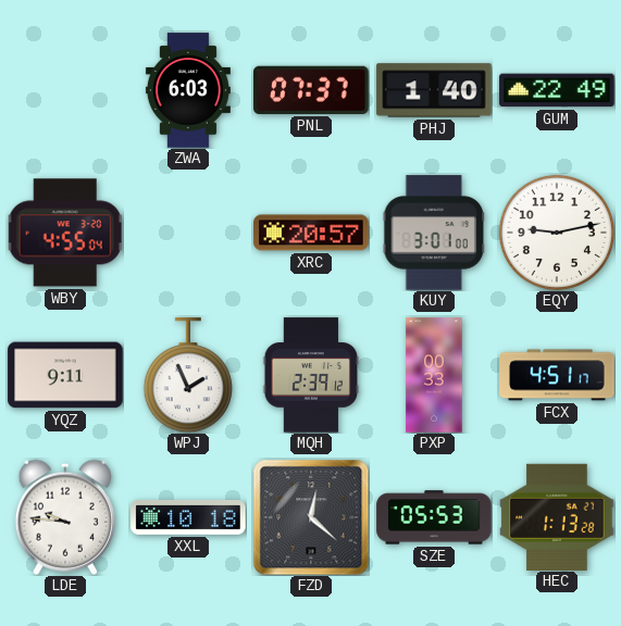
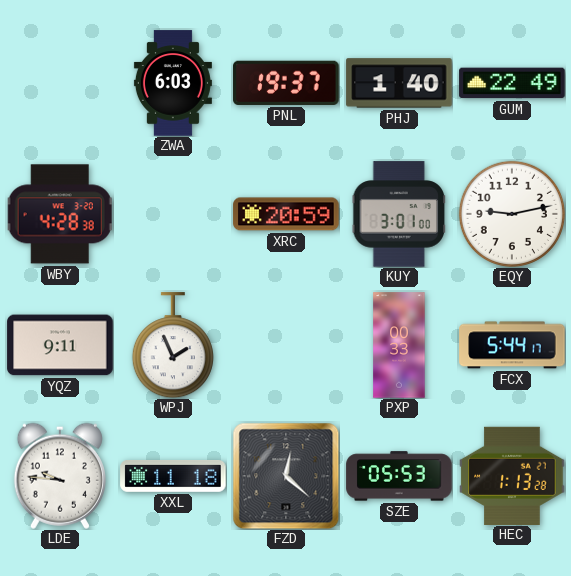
PNL: 07:37 -> 19:37
WBY: 4:55 -> 4:28
XRC: 20:57 -> 20:59
MQH: 2:39 -> none
FCX: 4:51 -> 5:44
XXL: 10:18 -> 11:18
